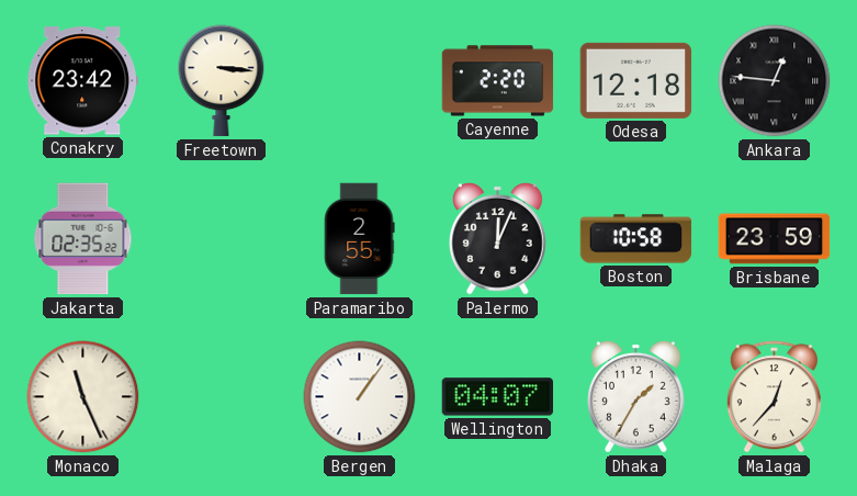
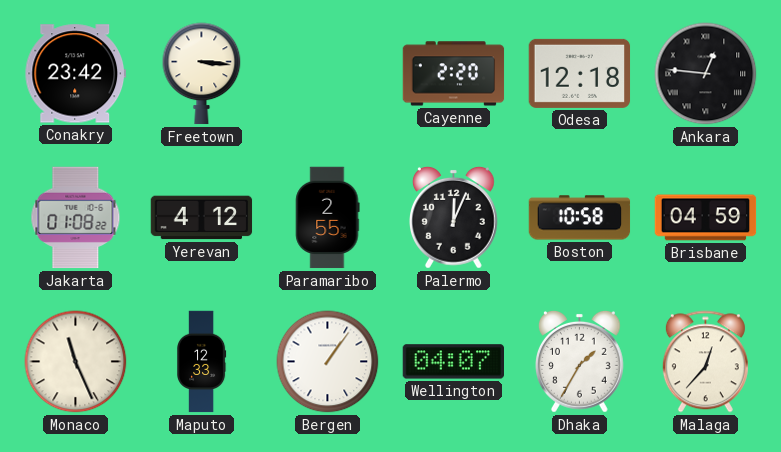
Jakarta: 02:35 -> 01:08
Yerevan: none -> 4:12
Brisbane: 23:59 -> 04:59
Maputo: none -> 12:33
